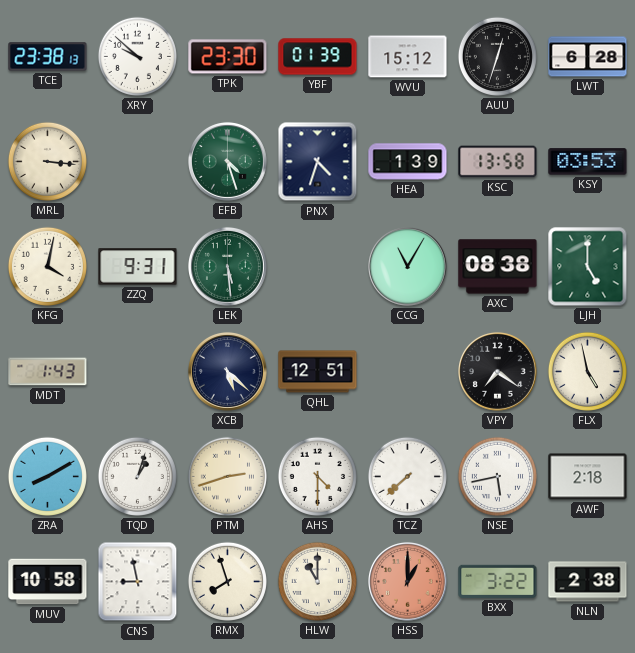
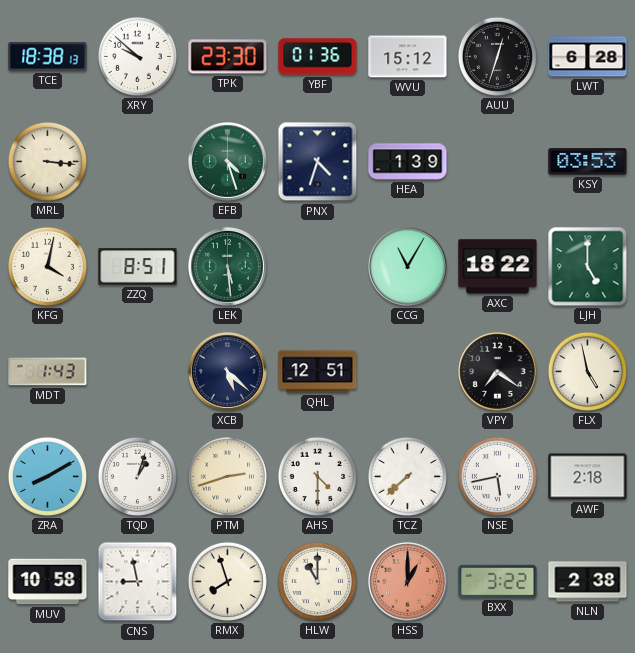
TCE: 23:38 -> 18:38
YBF: 01:39 -> 01:36
KSC: 13:58 -> none
ZZQ: 9:31 -> 8:51
AXC: 08:38 -> 18:22
